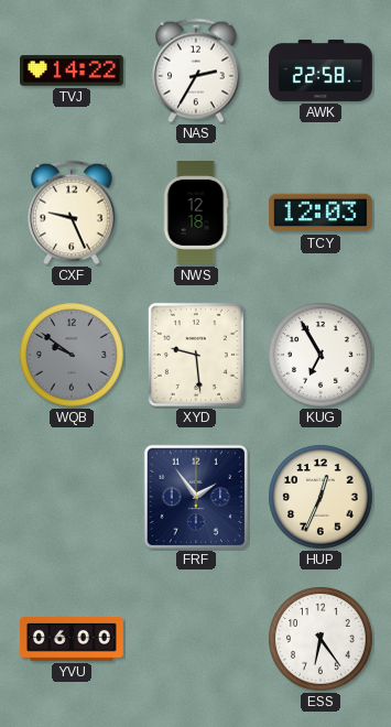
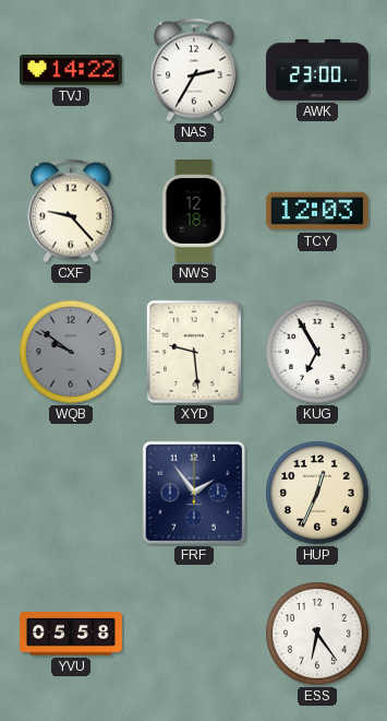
AWK: 22:58 -> 23:00
CXF: 9:26 -> 9:23
YVU: 06:00 -> 05:58
